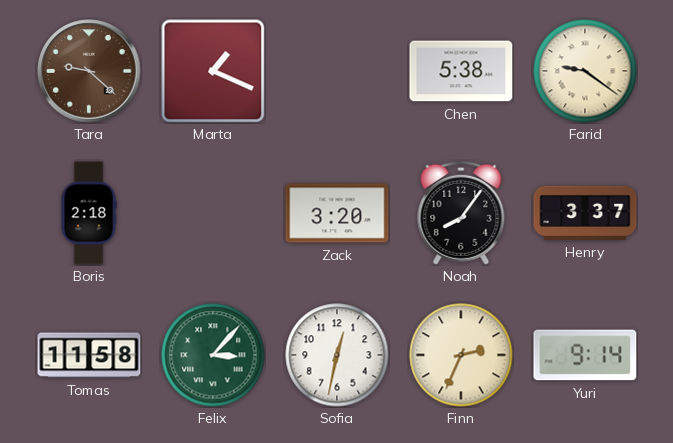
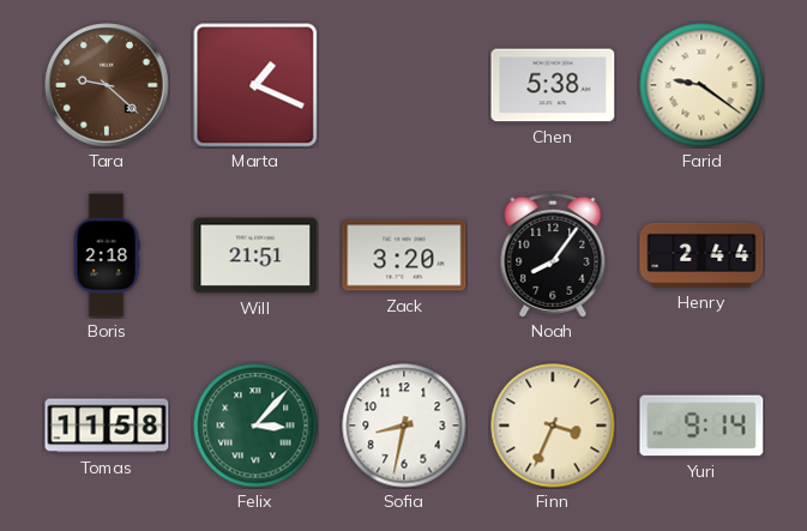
Will: none -> 21:51
Henry: 3:37 -> 2:44
Sofia: 12:32 -> 8:32
Finn: 2:34 -> 3:34
